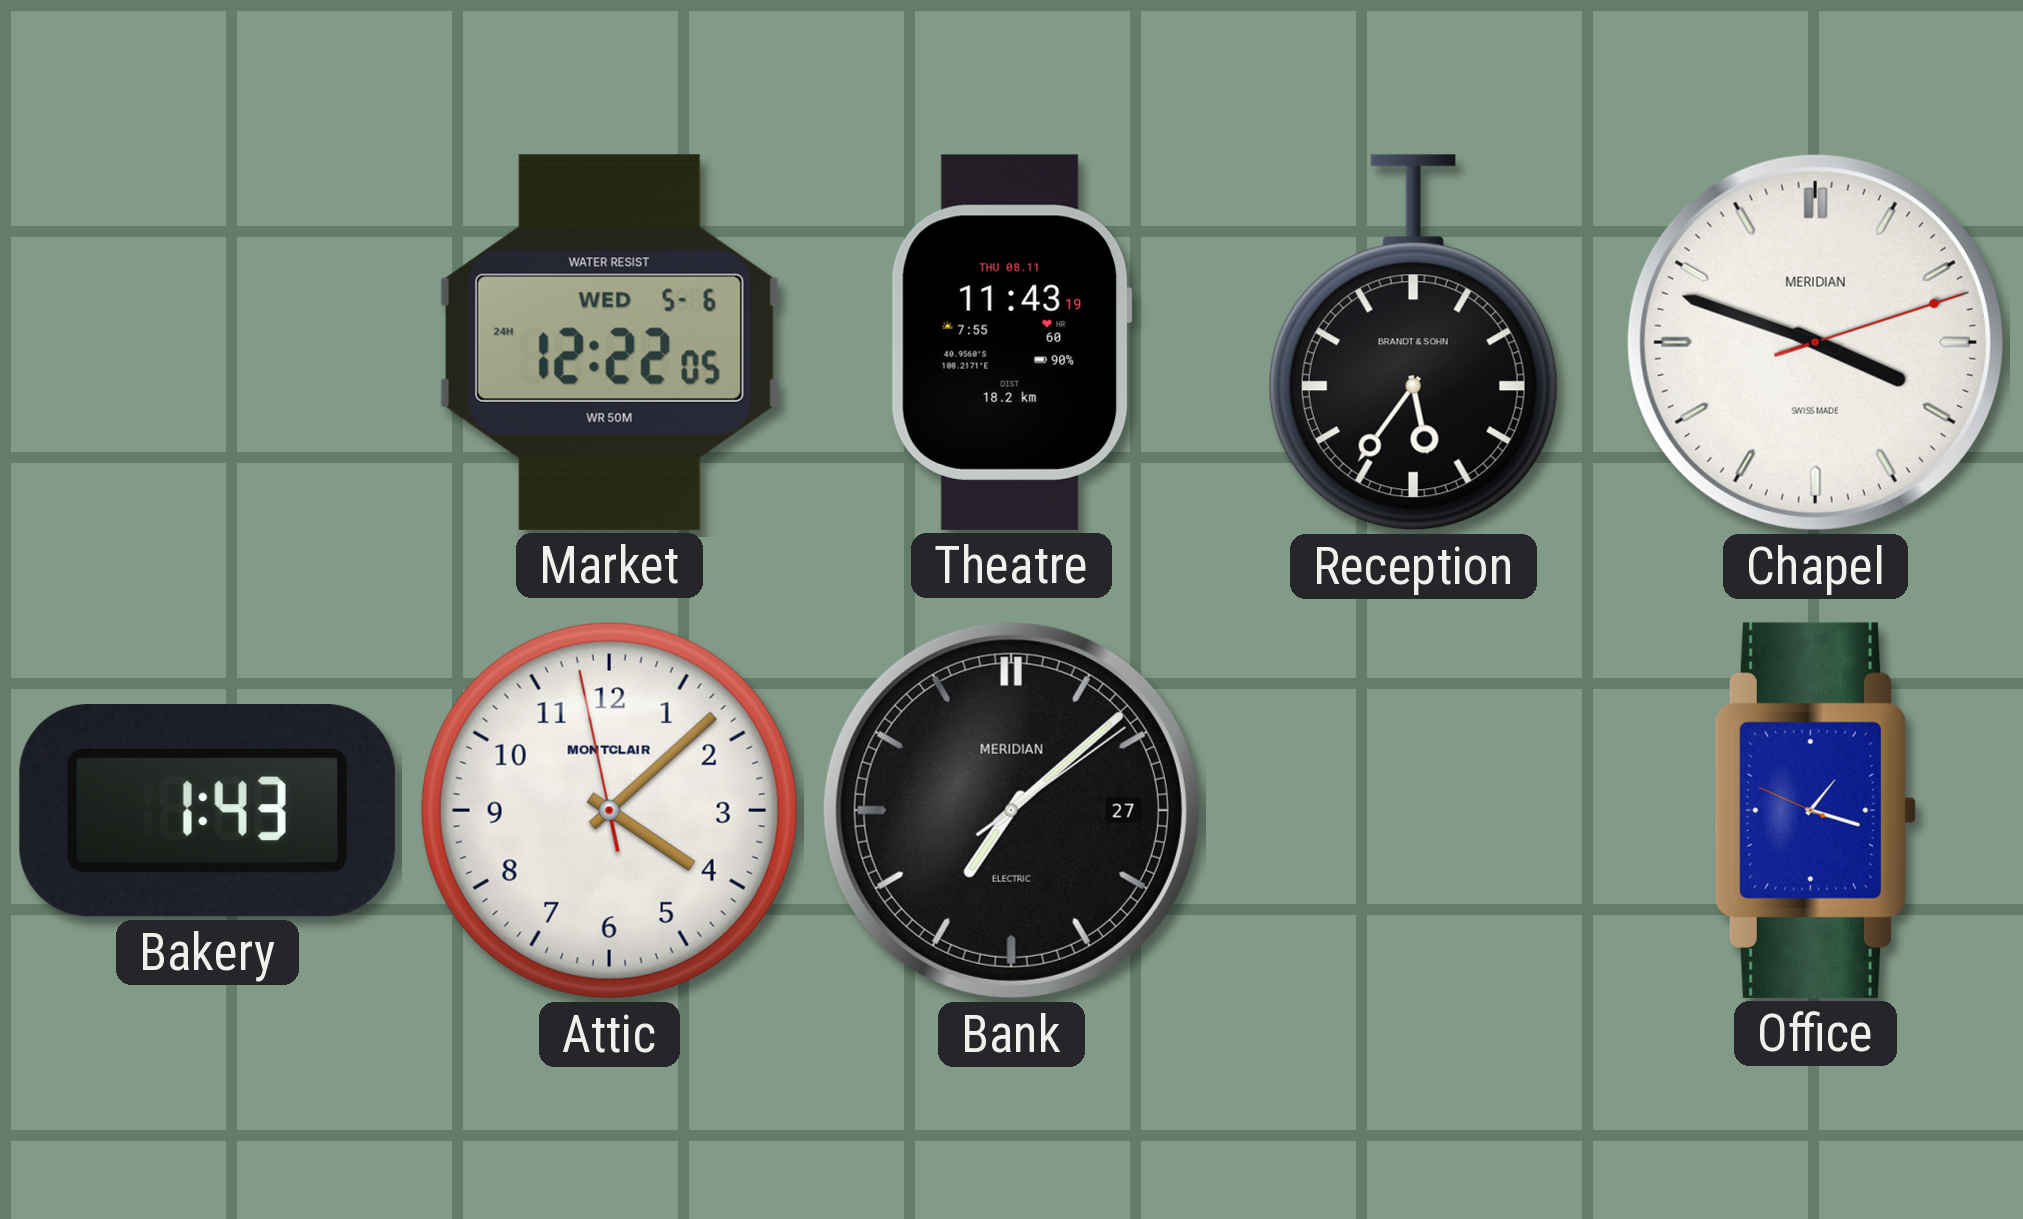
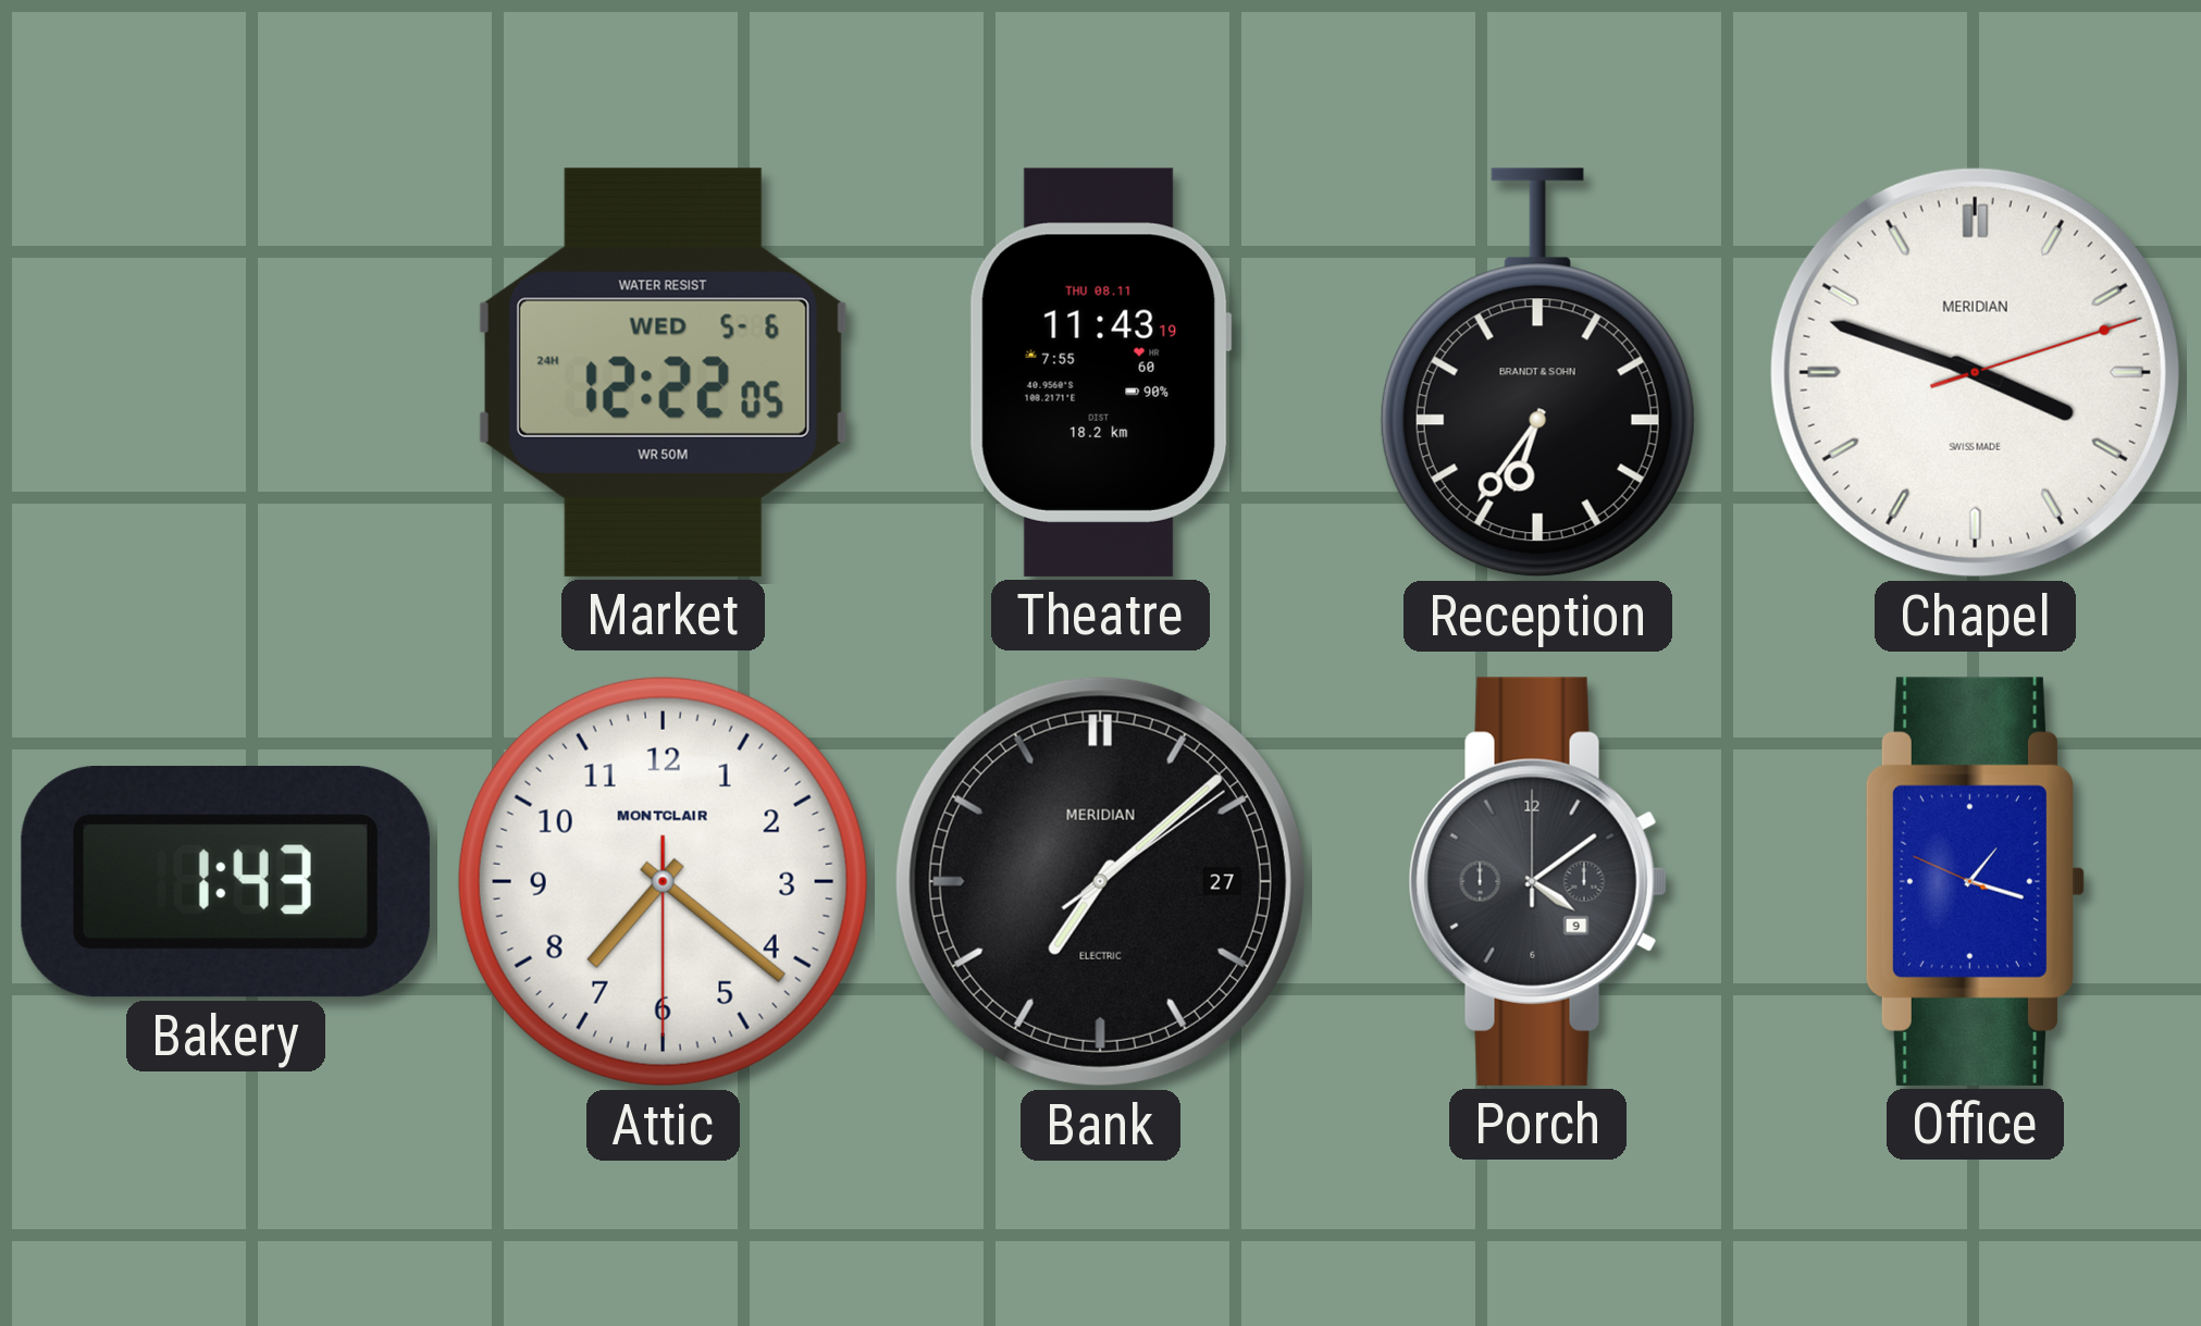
Reception: 5:36 -> 6:36
Attic: 4:07 -> 7:21
Porch: none -> 4:09
